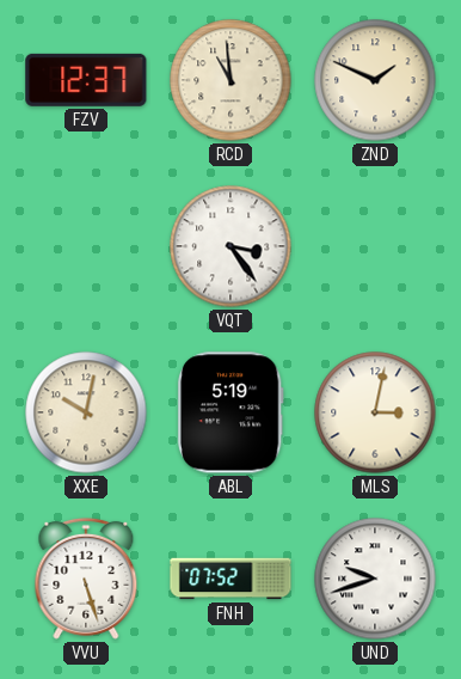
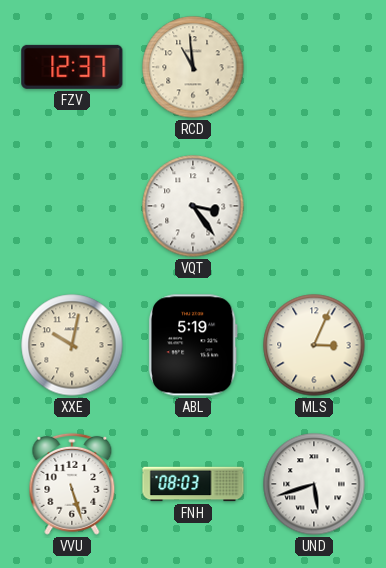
ZND: 1:49 -> none
MLS: 3:02 -> 3:04
FNH: 07:52 -> 08:03
UND: 9:42 -> 5:42
